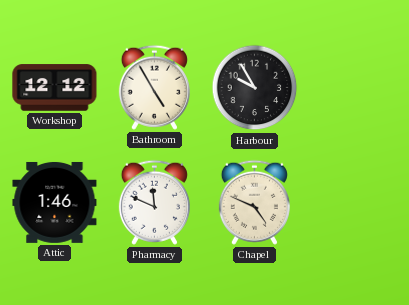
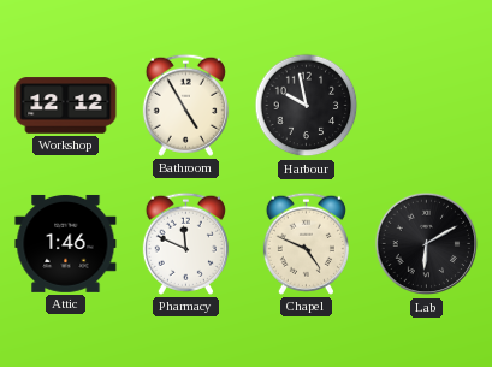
Harbour: 9:55 -> 9:58
Lab: none -> 6:10
